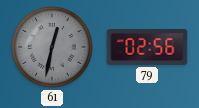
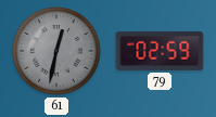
79: 02:56 -> 02:59
